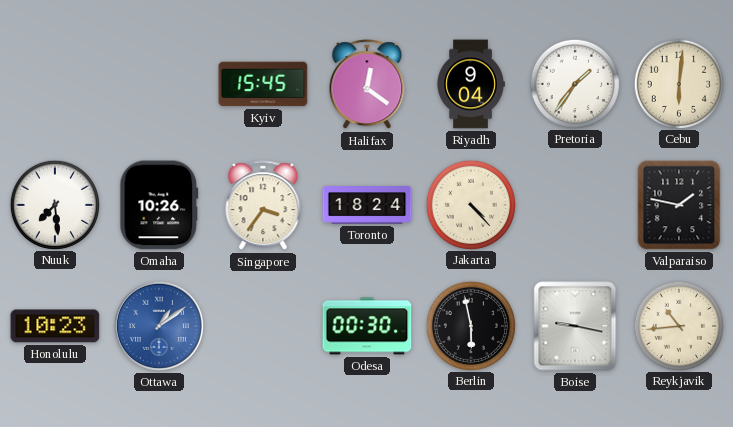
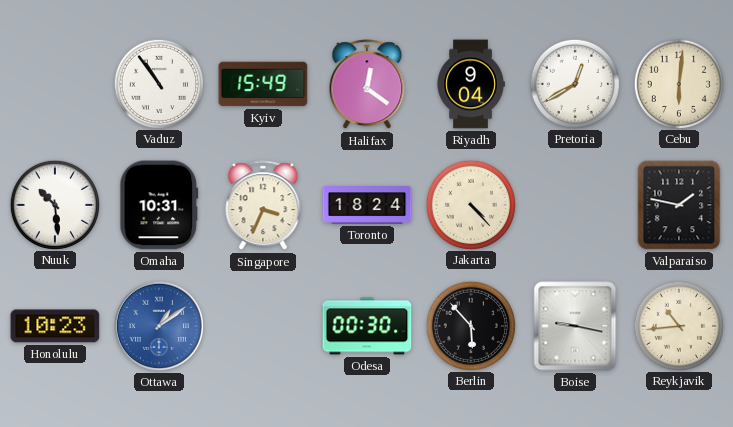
Vaduz: none -> 10:54
Kyiv: 15:45 -> 15:49
Pretoria: 1:36 -> 12:40
Nuuk: 7:29 -> 10:29
Omaha: 10:26 -> 10:31
Singapore: 3:36 -> 3:34
Berlin: 5:58 -> 5:53
